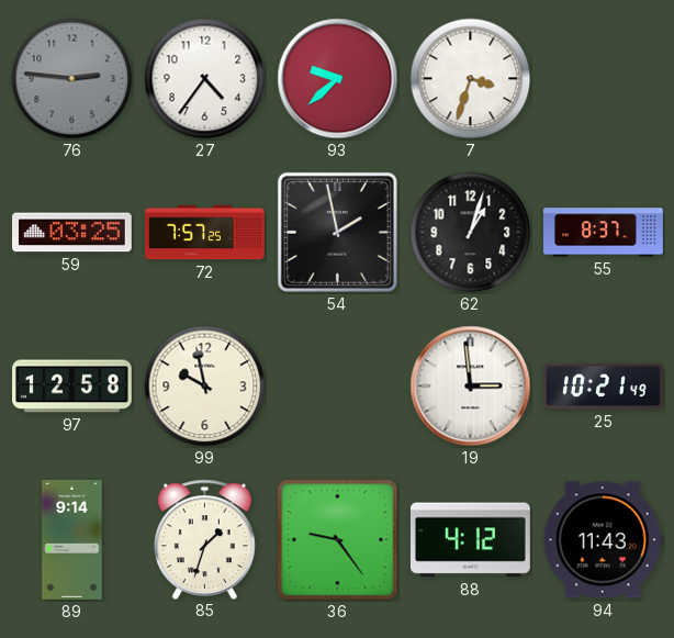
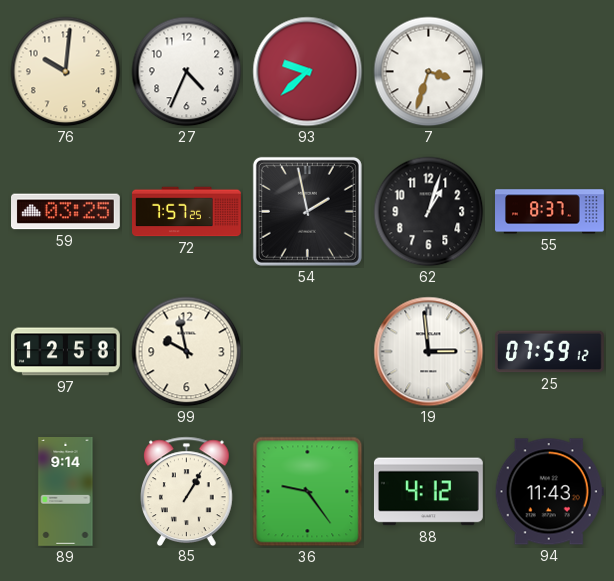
76: 2:46 -> 10:01
76 dial: grey -> cream
27: 4:36 -> 4:34
25: 10:21 -> 07:59
85: 1:33 -> 1:05
